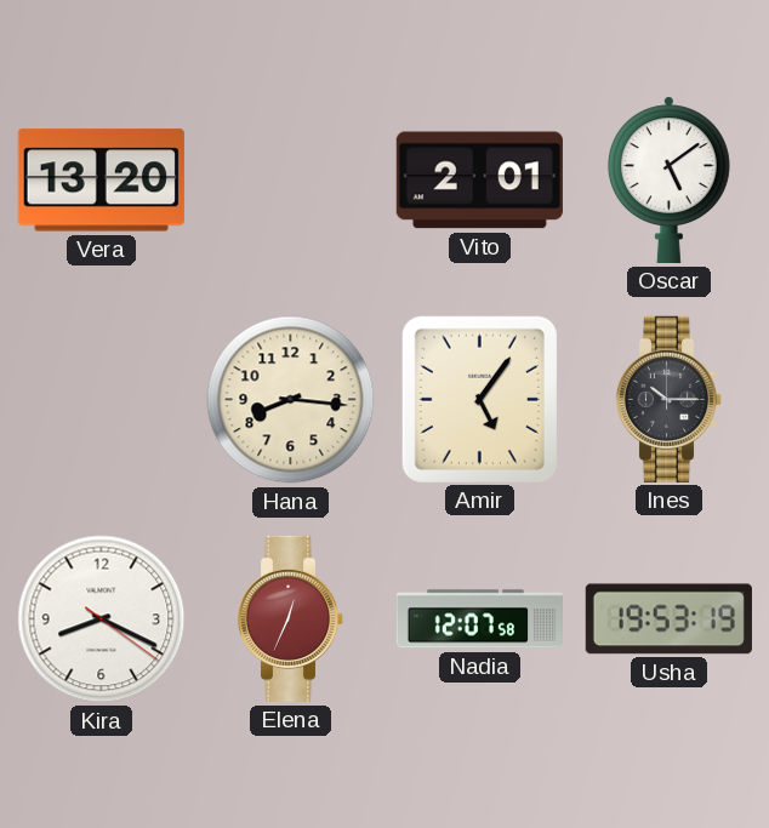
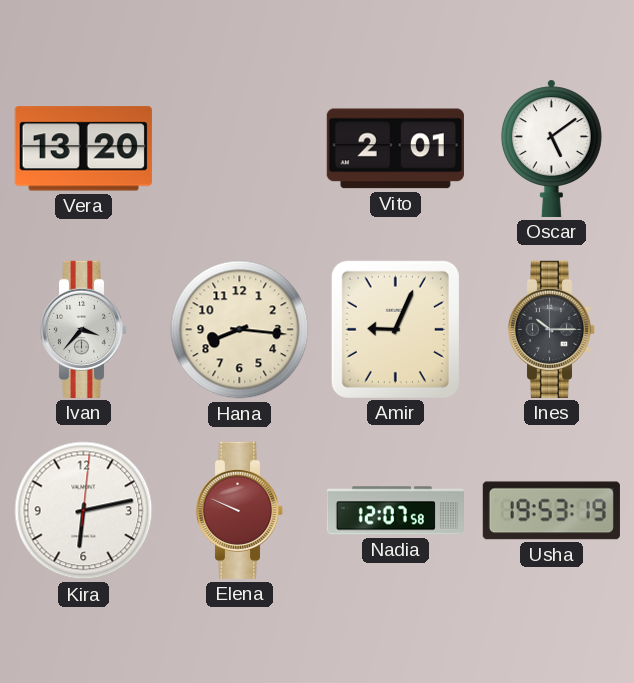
Ivan: none -> 3:37
Amir: 5:06 -> 9:04
Kira: 8:19 -> 6:13
Elena: 12:34 -> 9:49
